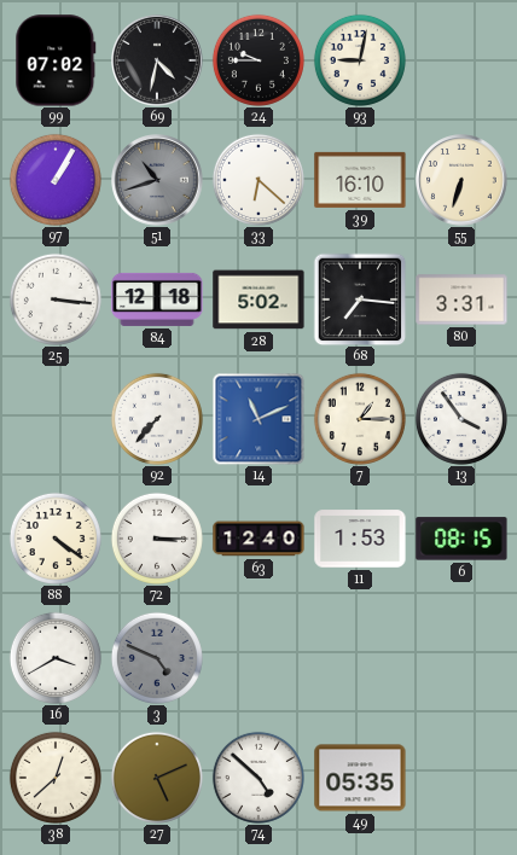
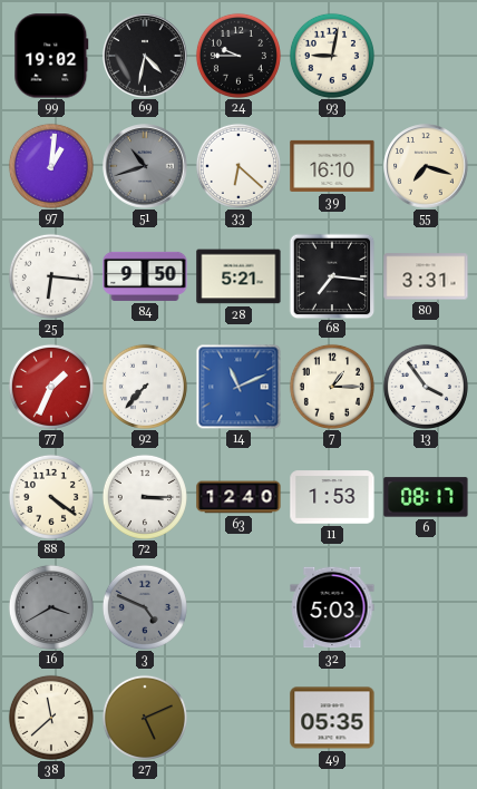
99: 07:02 -> 19:02
97: 1:05 -> 1:01
55: 6:33 -> 7:18
25: 3:16 -> 6:16
84: 12:18 -> 9:50
28: 5:02 -> 5:21
77: none -> 1:34
6: 08:15 -> 08:17
16 dial: white -> grey
32: none -> 5:03
38: 12:38 -> 11:38
74: 4:52 -> none
